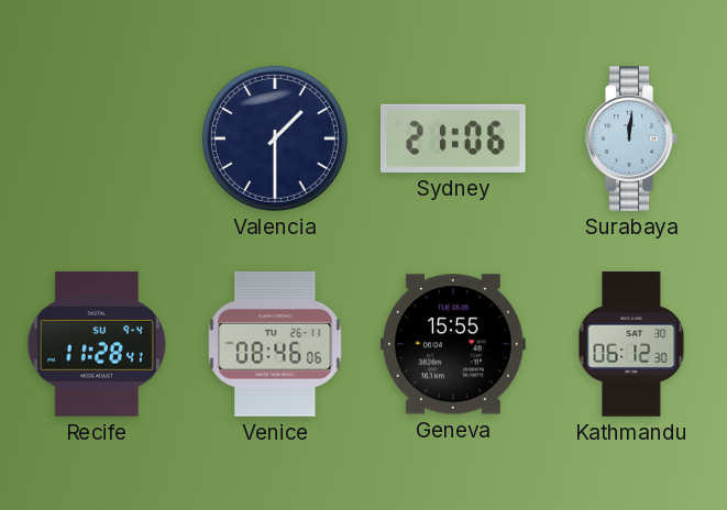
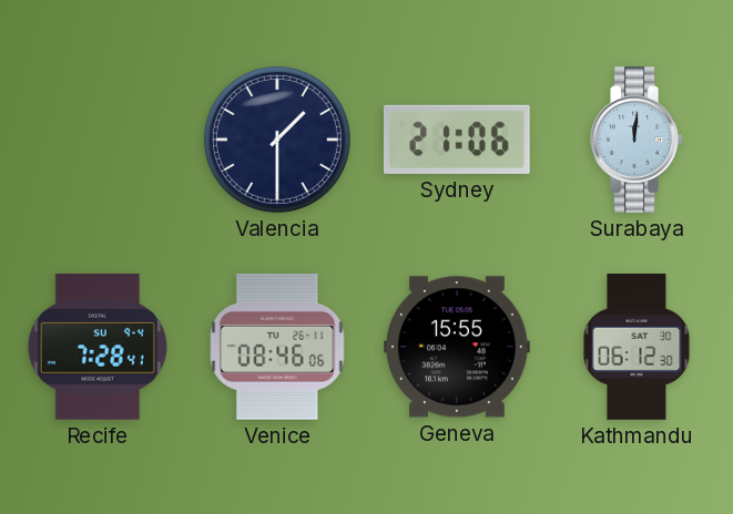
Recife: 11:28 -> 7:28
